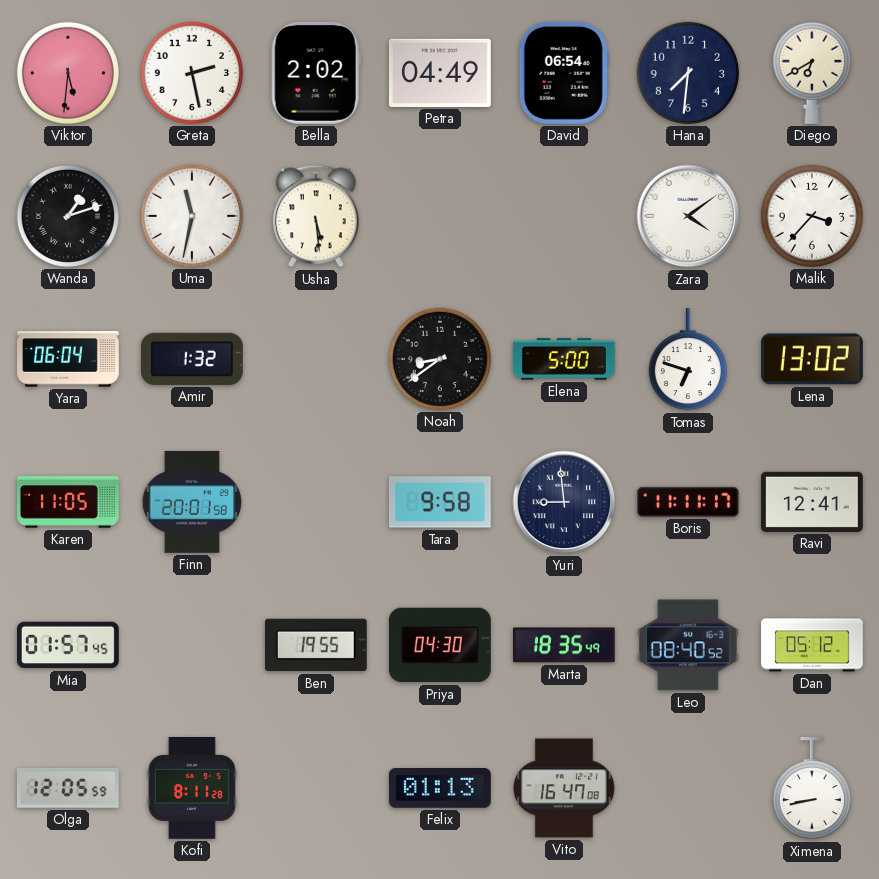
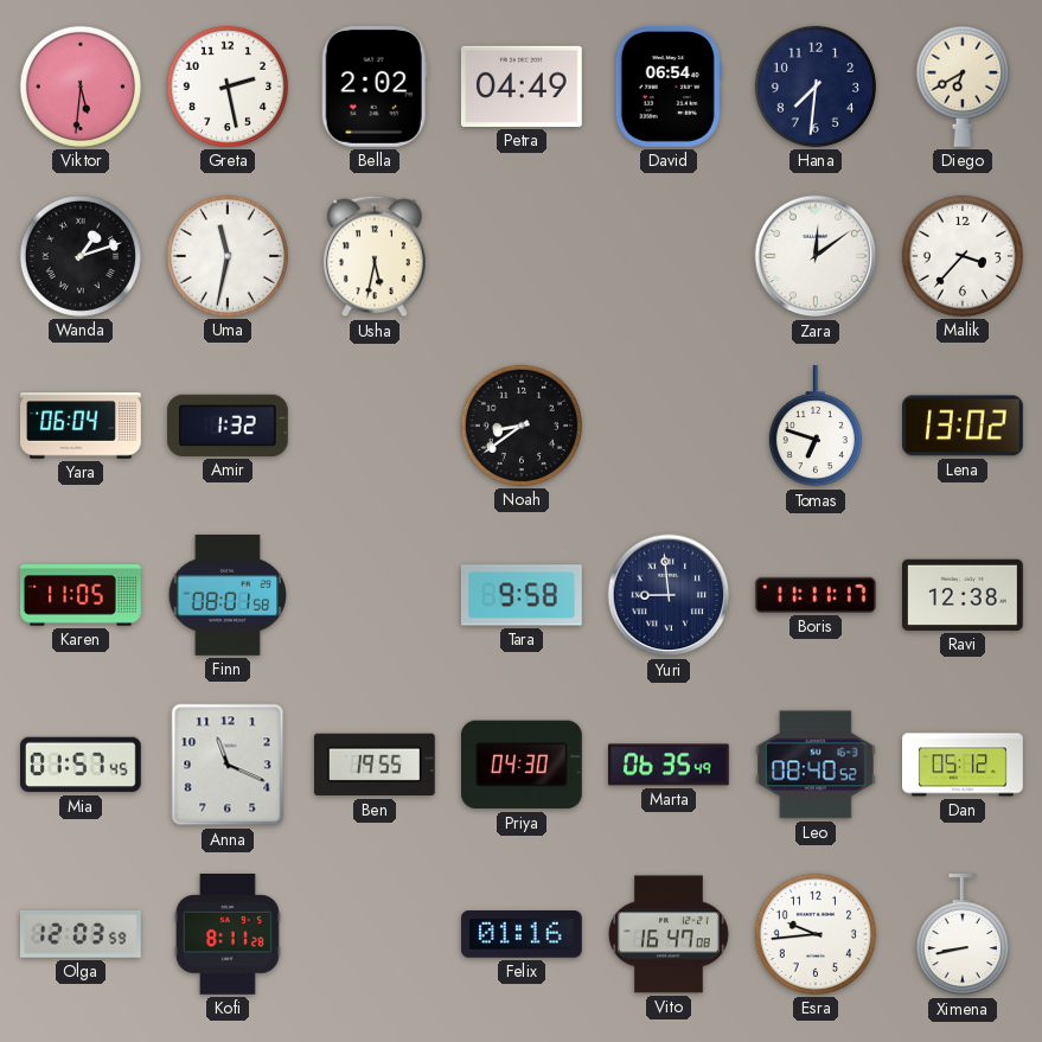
Usha: 5:29 -> 5:32
Zara: 4:09 -> 12:09
Elena: 5:00 -> none
Finn: 20:01 -> 08:01
Ravi: 12:41 -> 12:38
Anna: none -> 11:19
Marta: 18:35 -> 06:35
Olga: 12:05 -> 12:03
Felix: 01:13 -> 01:16
Esra: none -> 9:44
